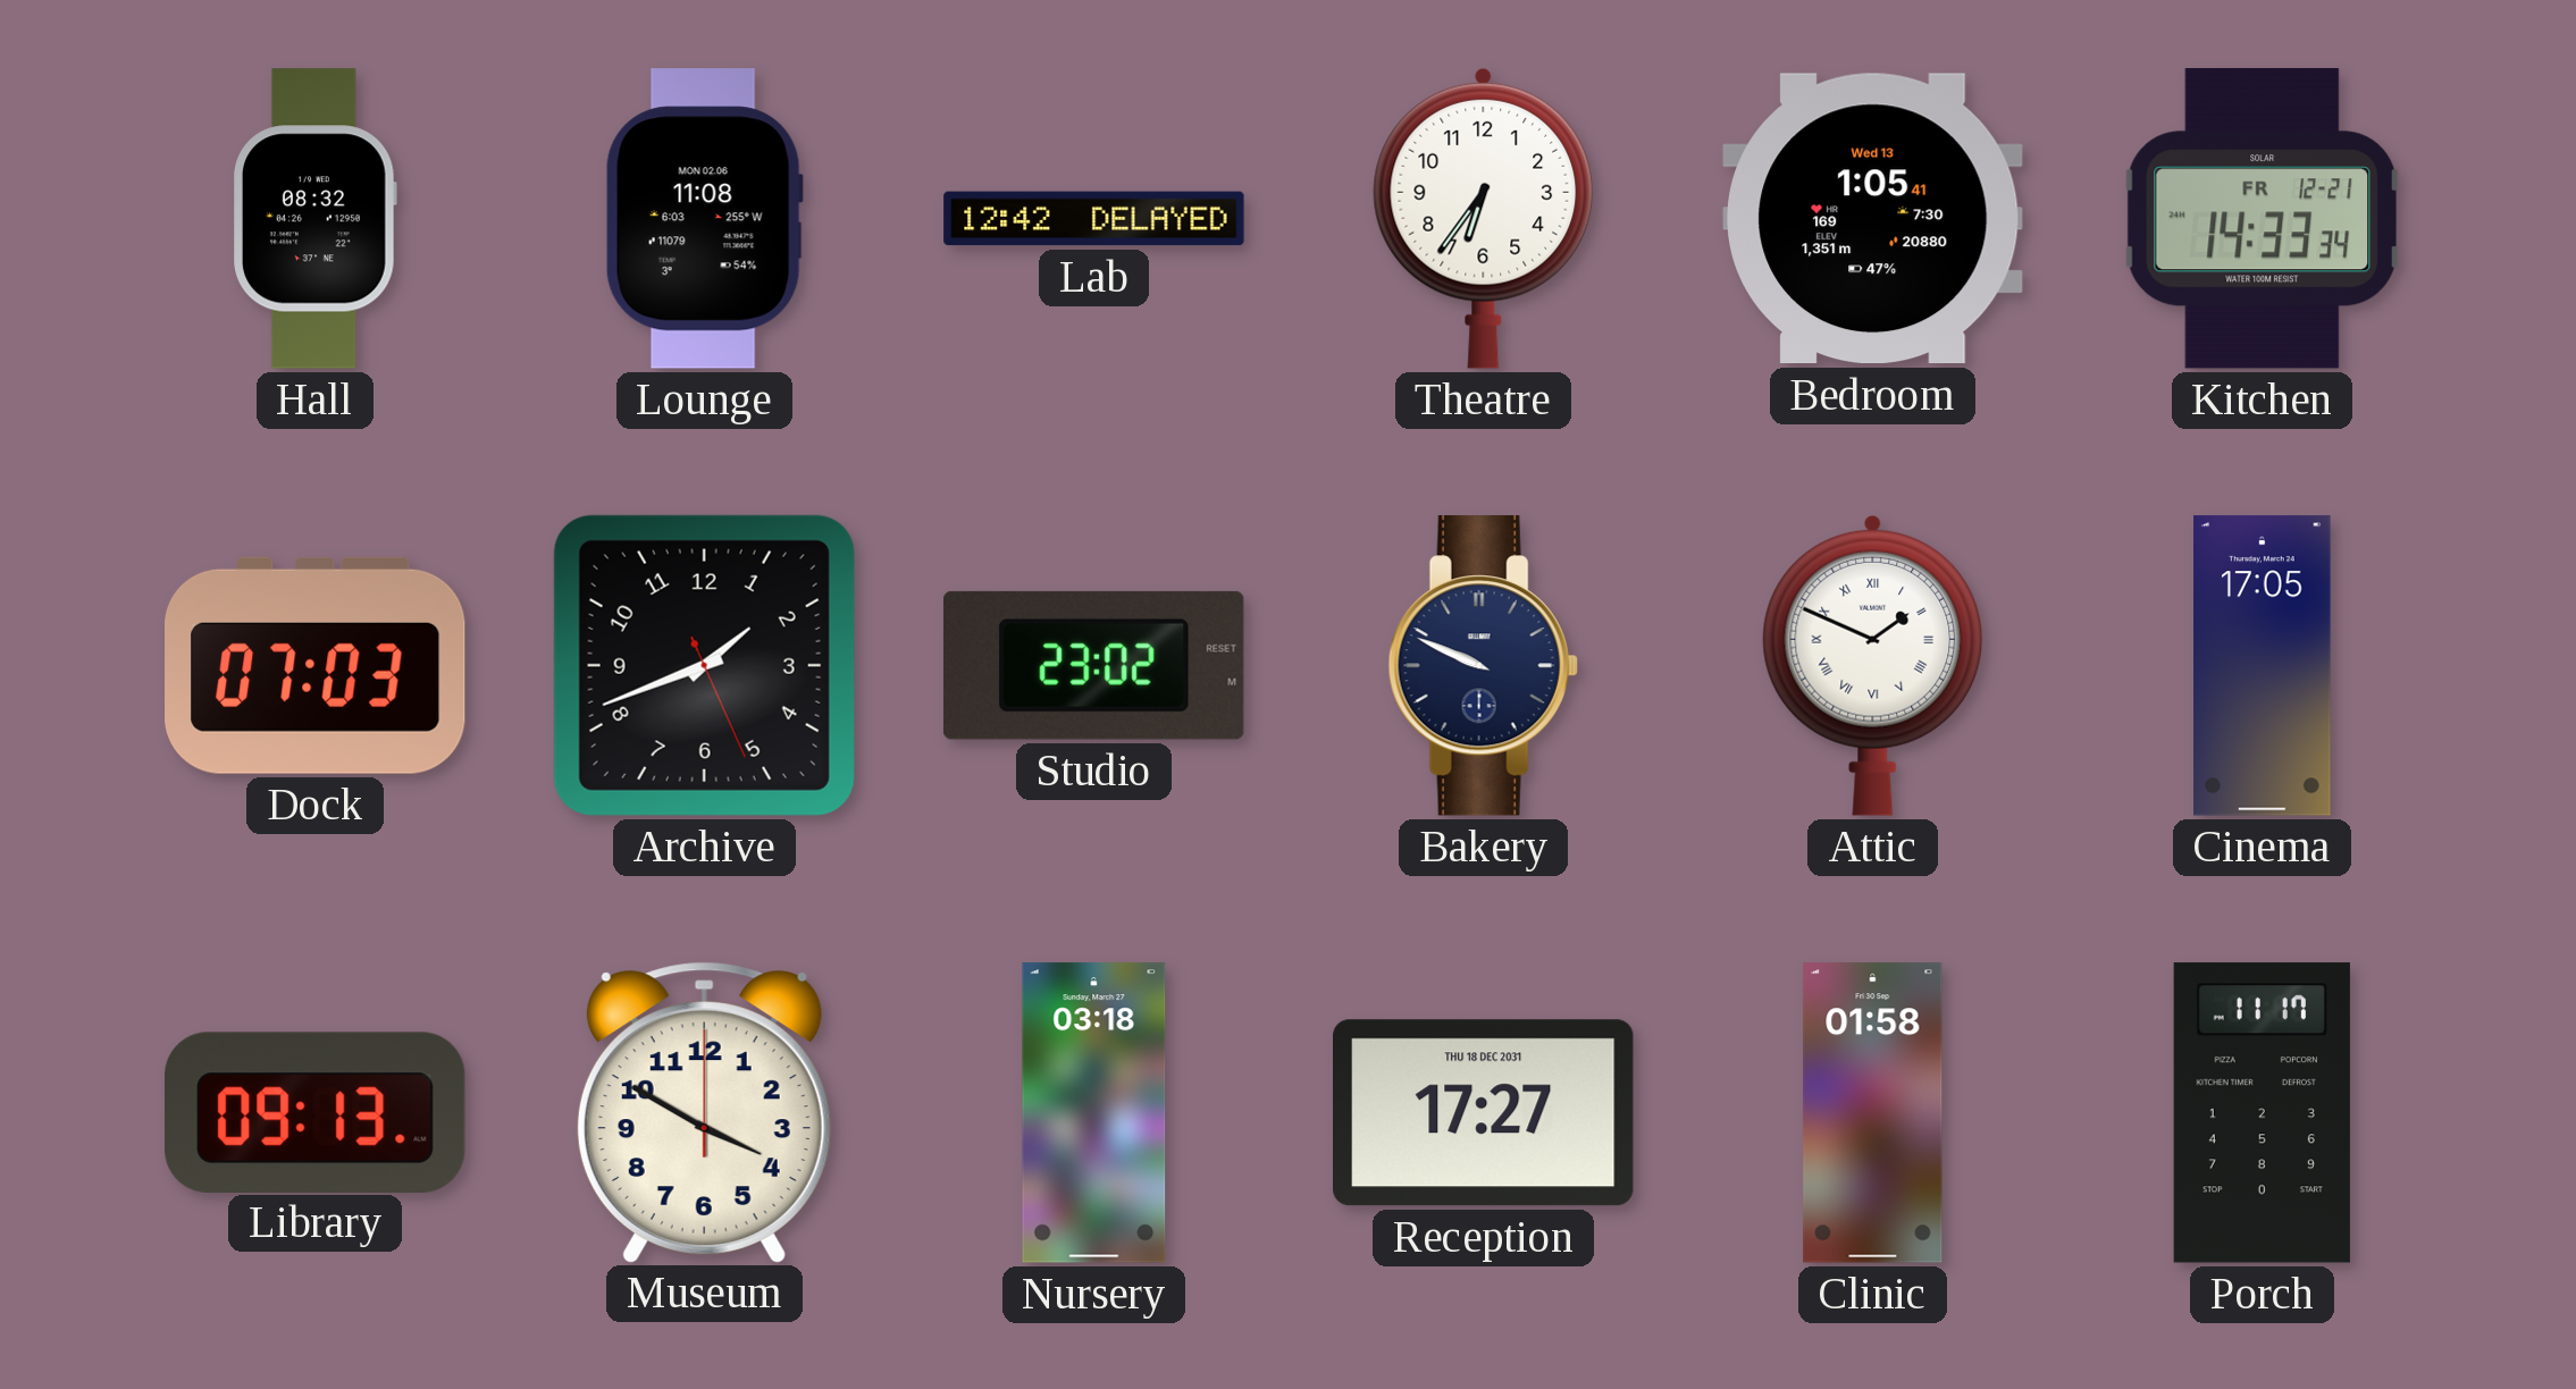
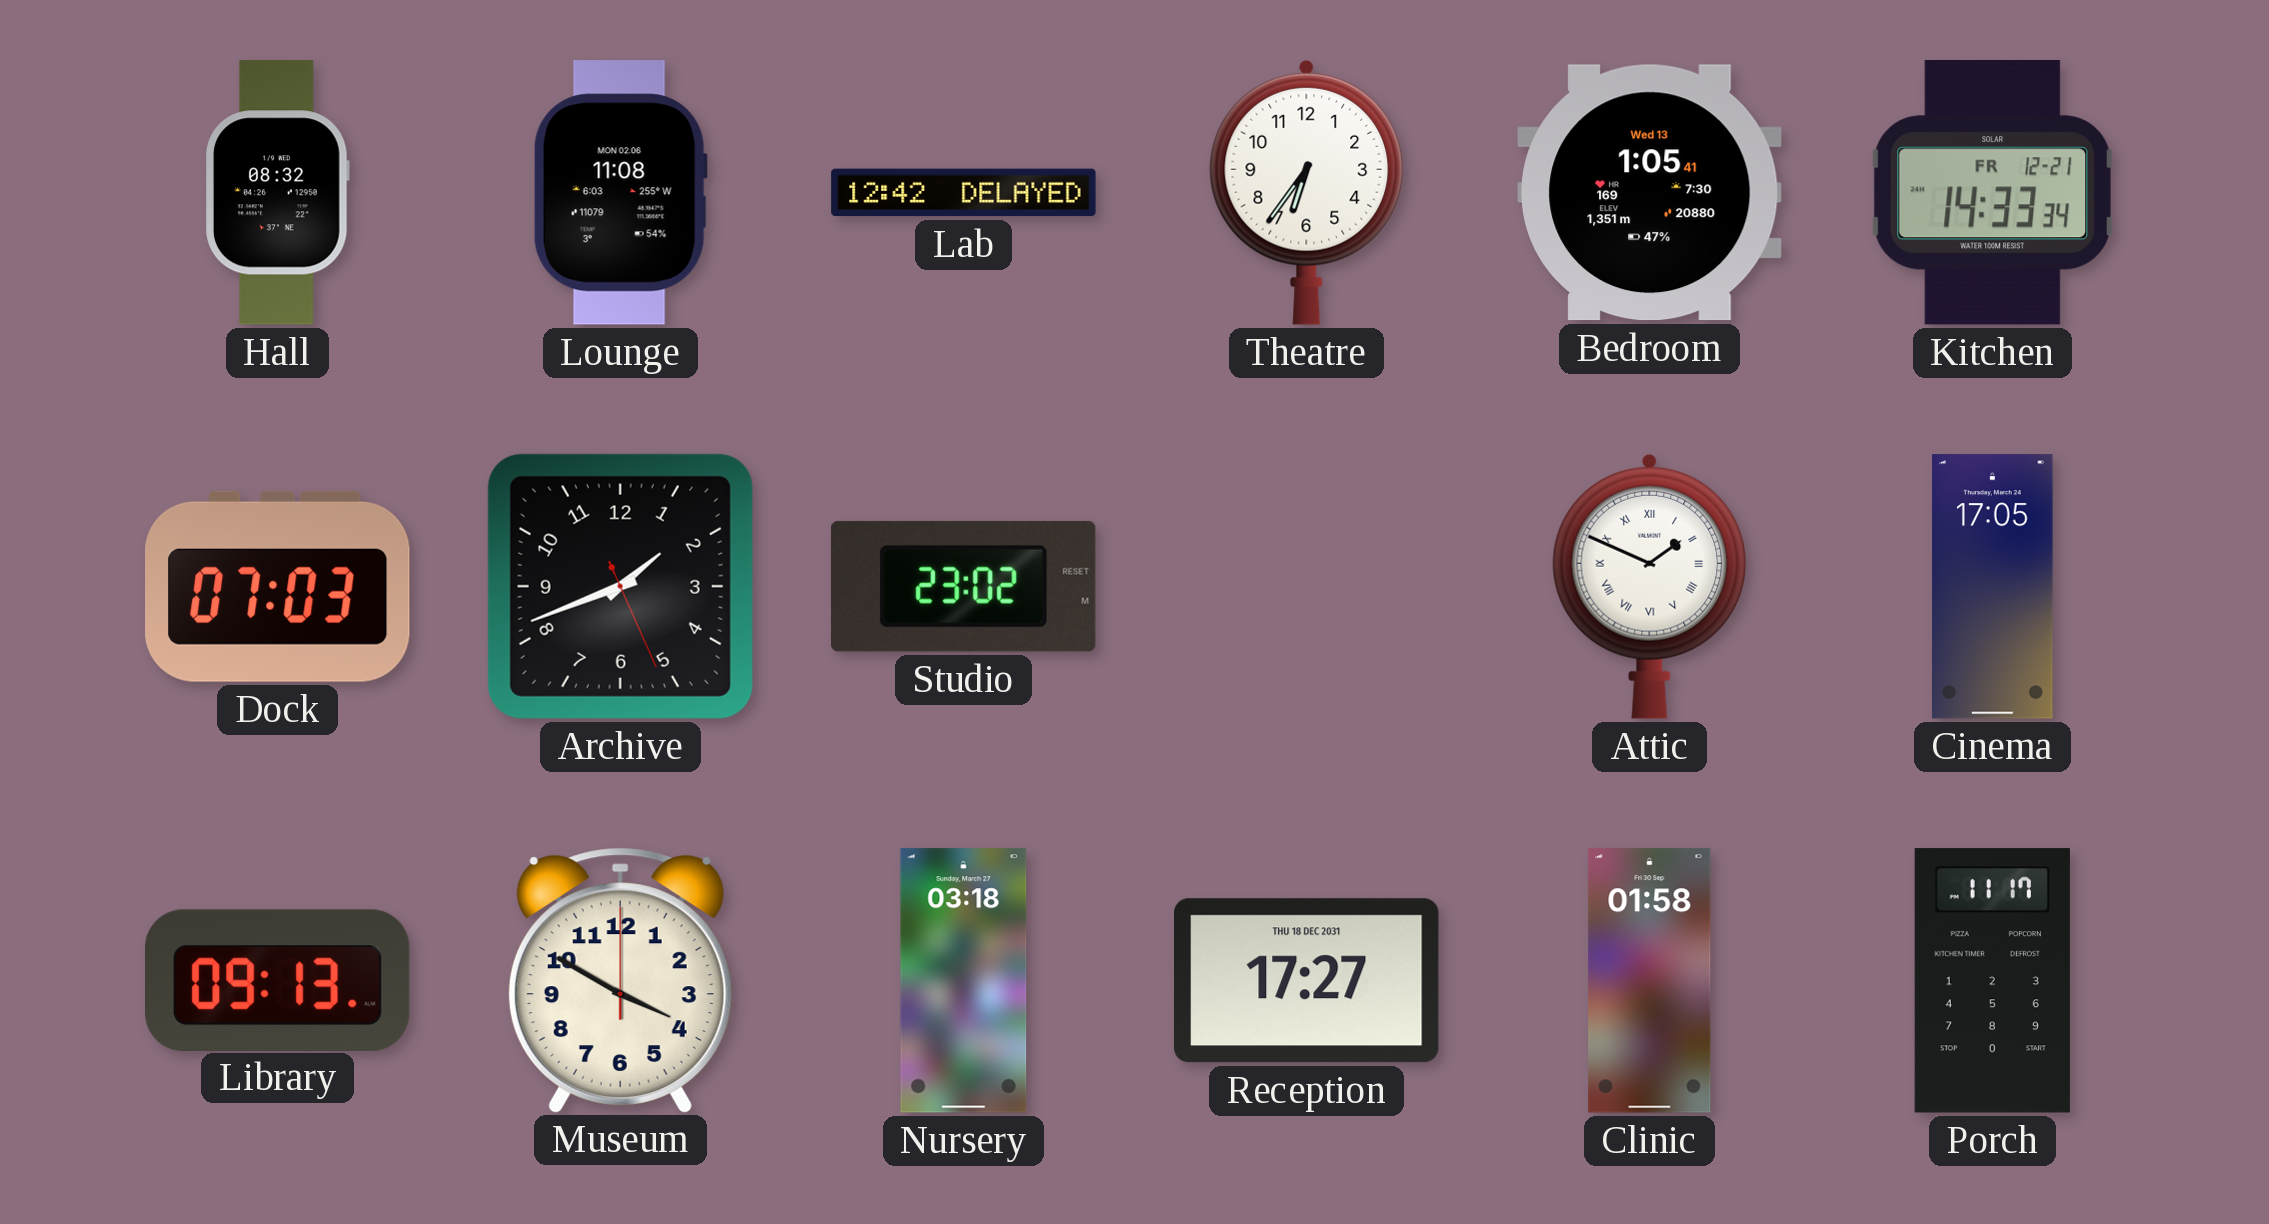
Bakery: 9:49 -> none
